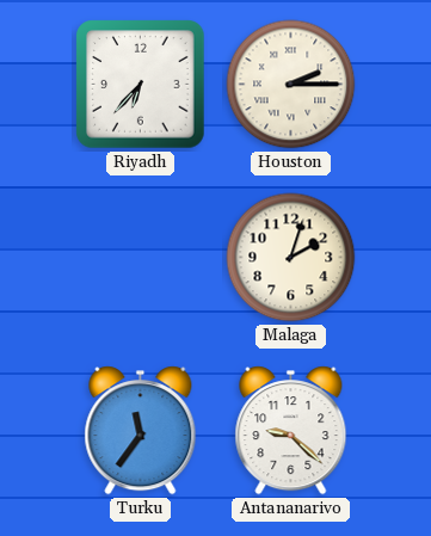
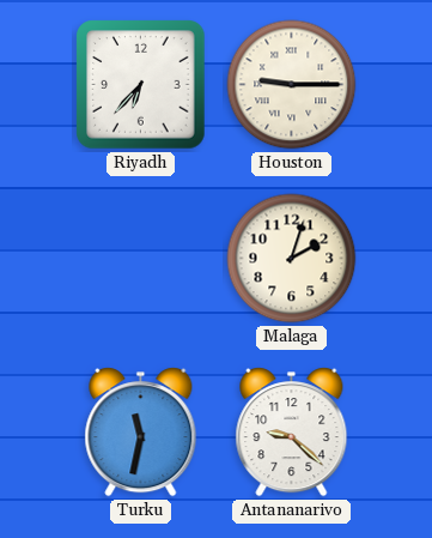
Houston: 2:15 -> 9:15
Turku: 11:36 -> 11:32
